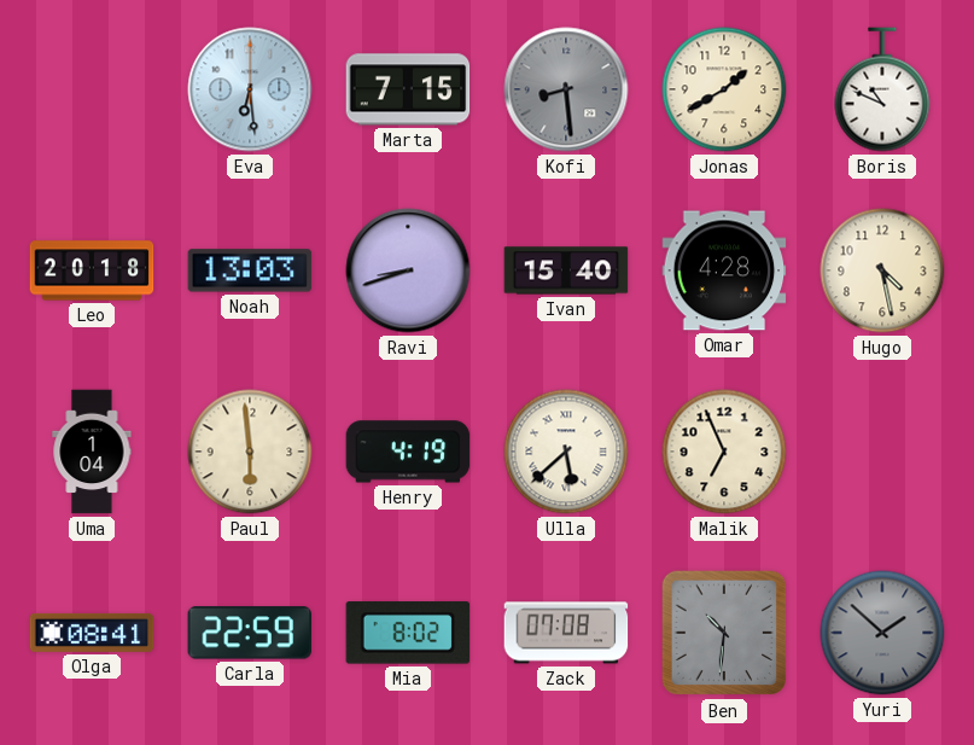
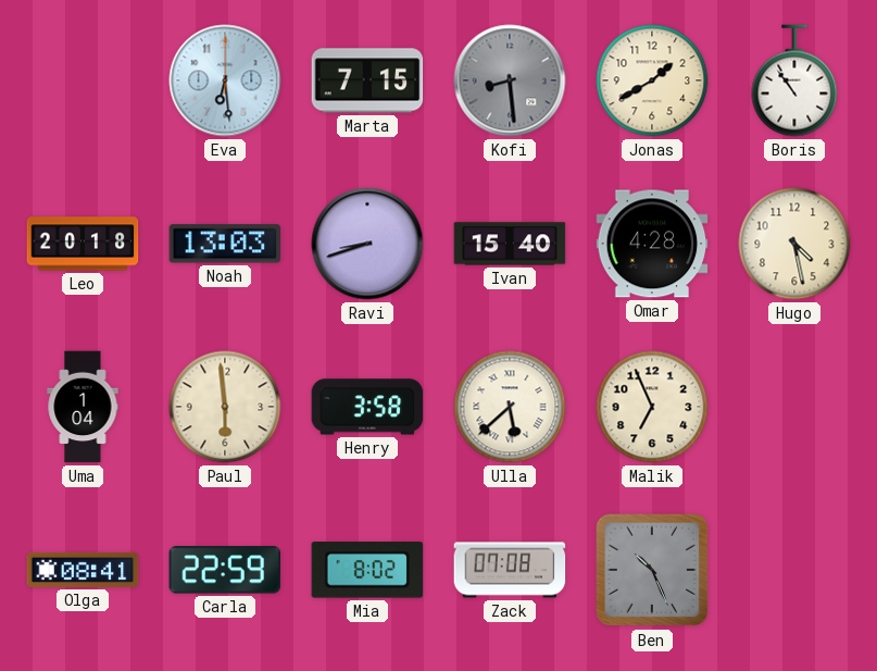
Boris: 10:49 -> 10:54
Henry: 4:19 -> 3:58
Ben: 10:31 -> 10:26
Yuri: 1:52 -> none
